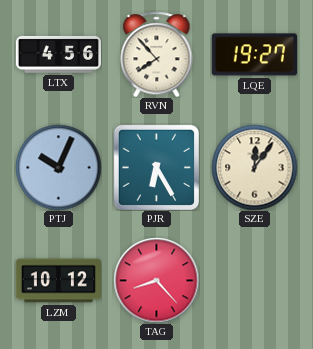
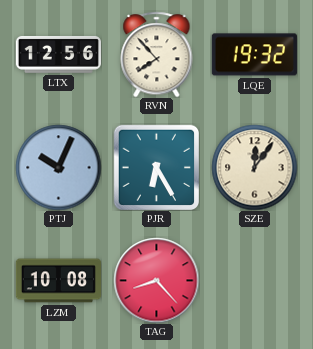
LTX: 4:56 -> 12:56
LQE: 19:27 -> 19:32
LZM: 10:12 -> 10:08
